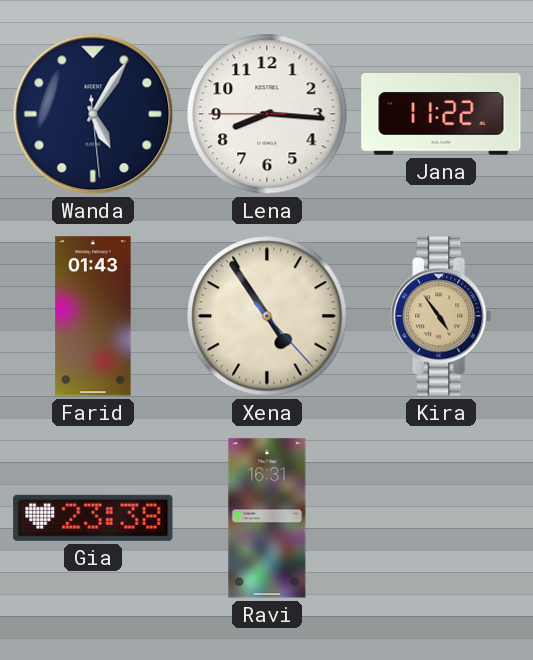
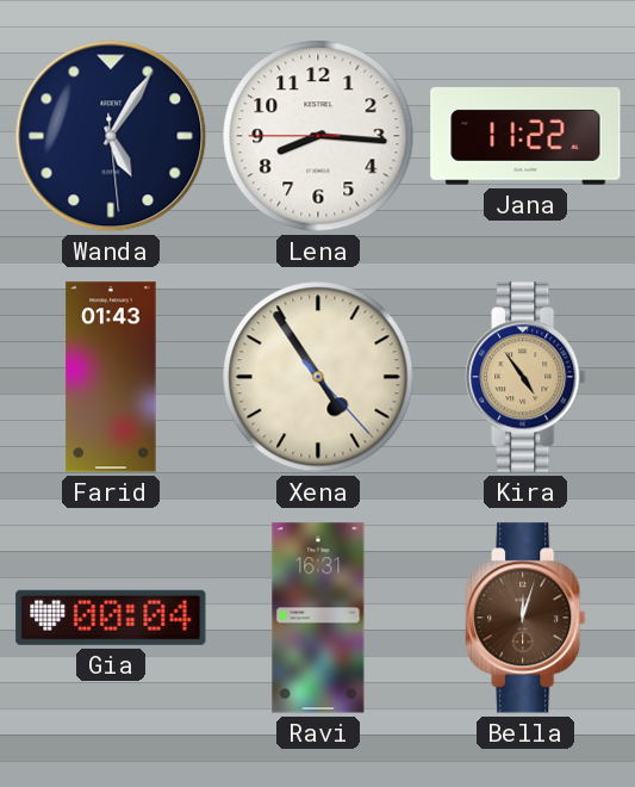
Gia: 23:38 -> 00:04
Bella: none -> 12:03
